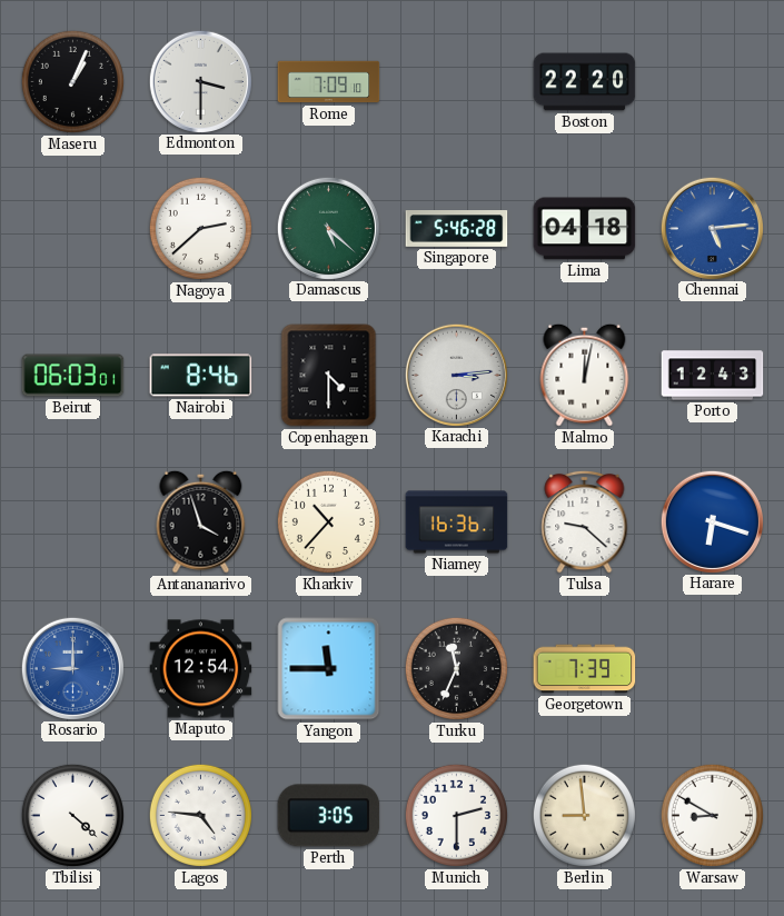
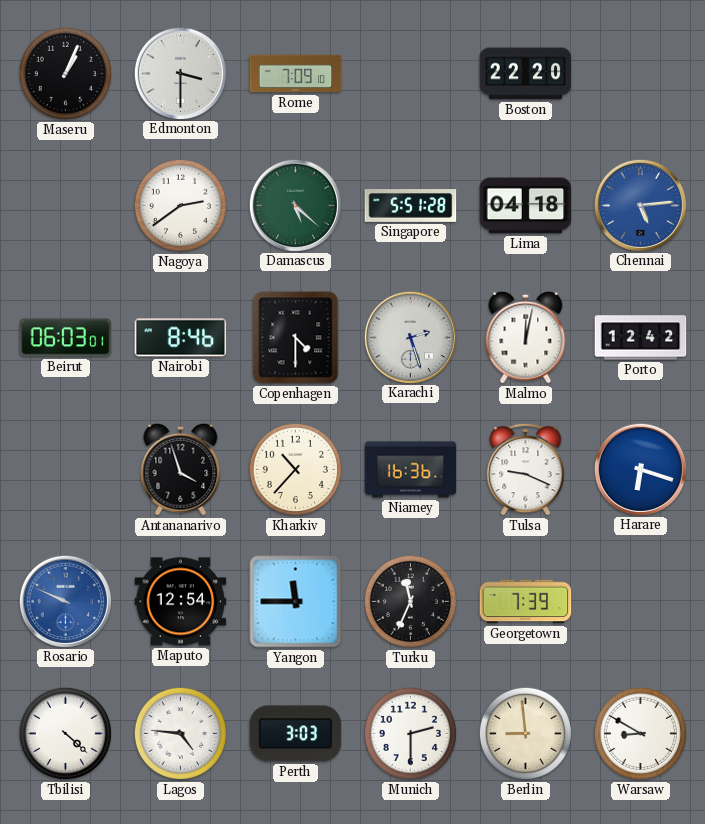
Nagoya: 2:38 -> 2:39
Singapore: 5:46 -> 5:51
Karachi: 3:14 -> 2:27
Porto: 12:43 -> 12:42
Tulsa: 9:22 -> 9:19
Rosario: 9:00 -> 9:49
Perth: 3:05 -> 3:03
